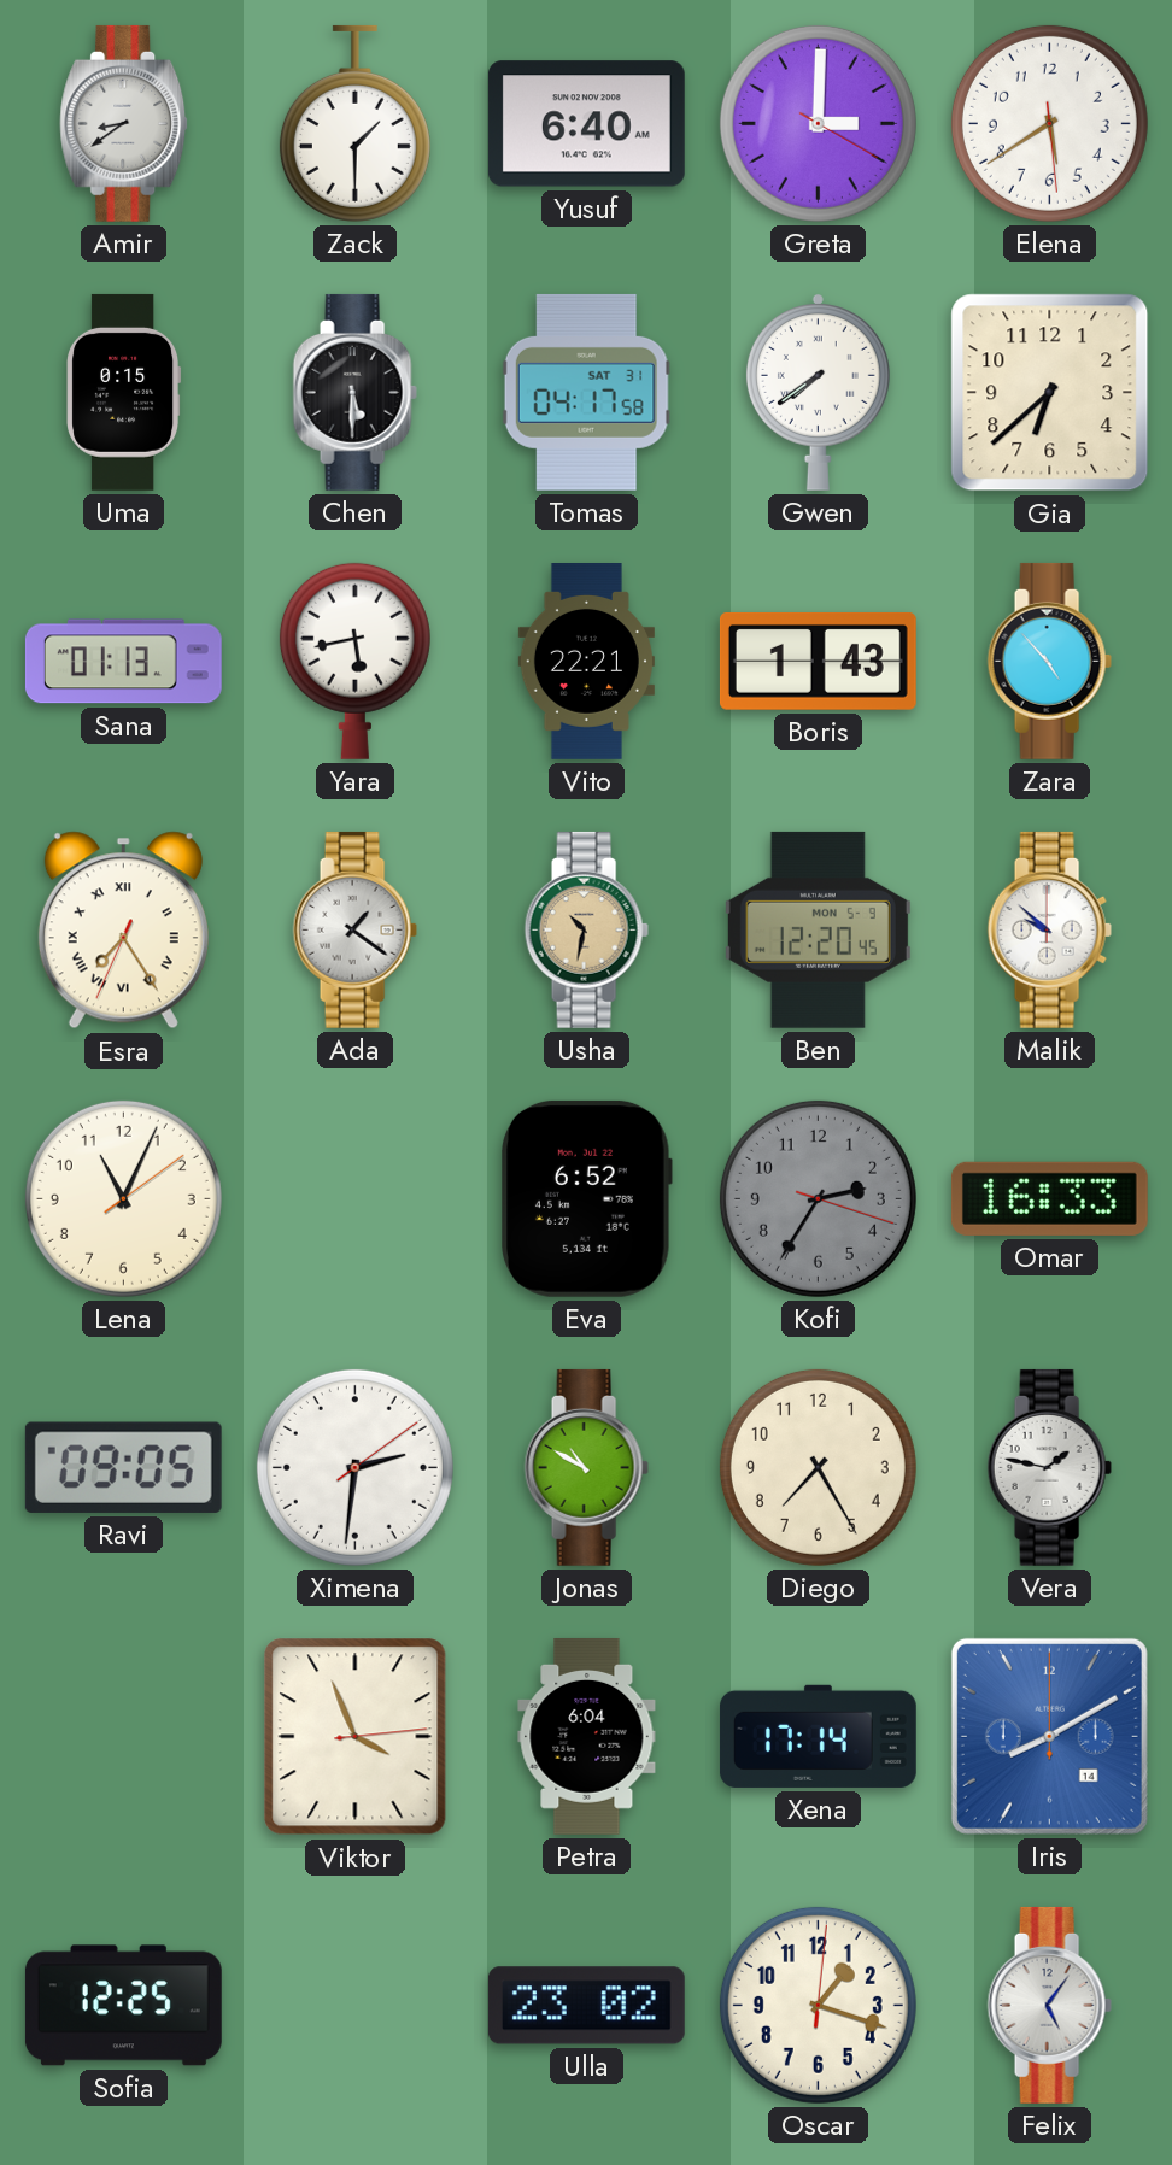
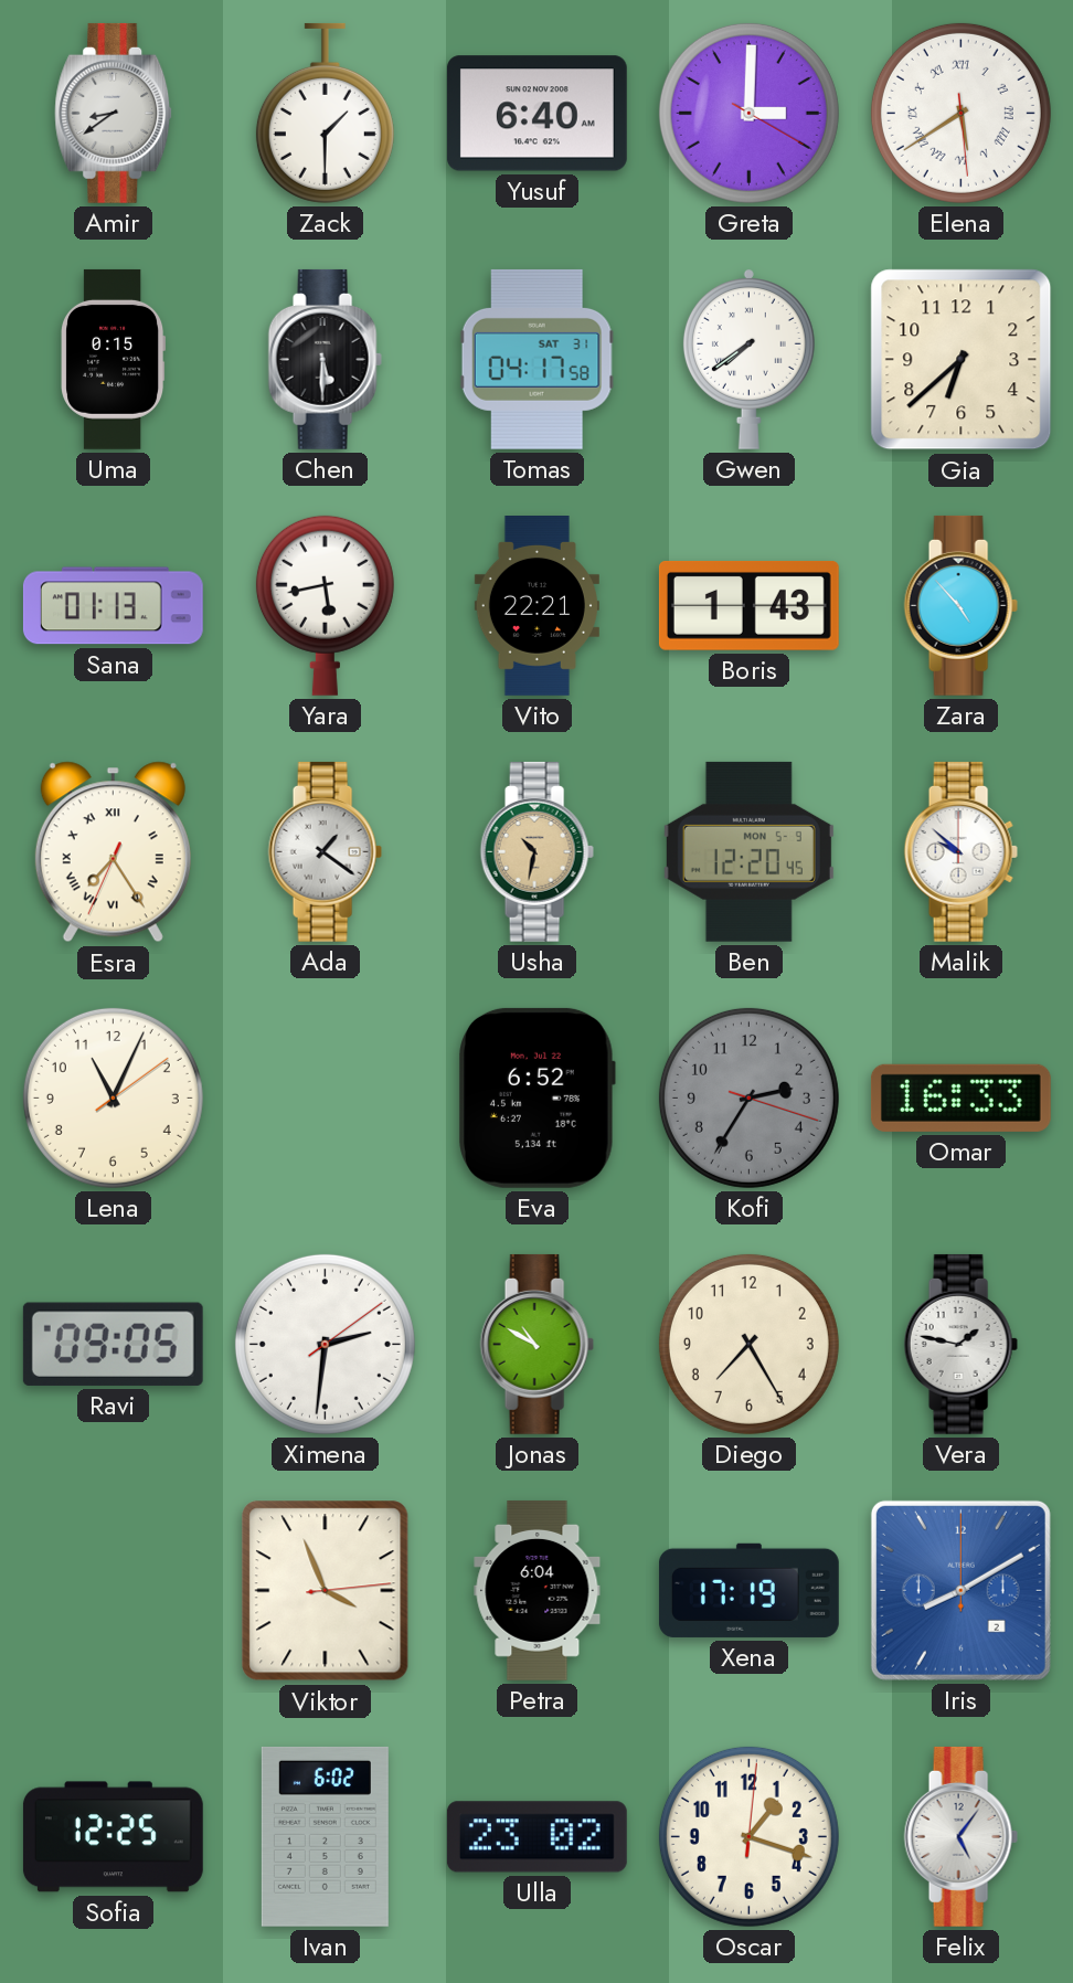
Elena numerals: Arabic -> Roman
Xena: 17:14 -> 17:19
Iris date: 14 -> 2
Ivan: none -> 6:02
